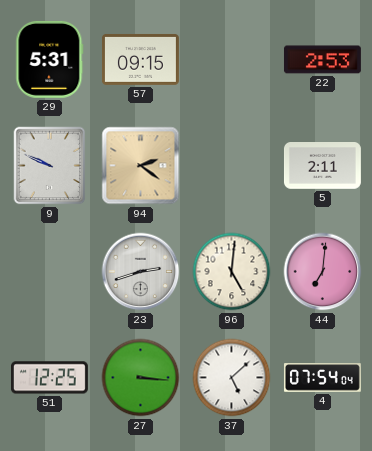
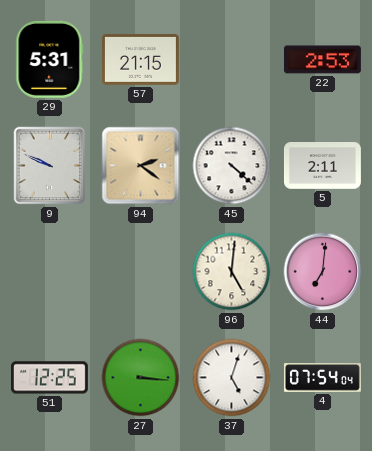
57: 09:15 -> 21:15
45: none -> 4:22
23: 2:42 -> none
37: 5:08 -> 5:03
